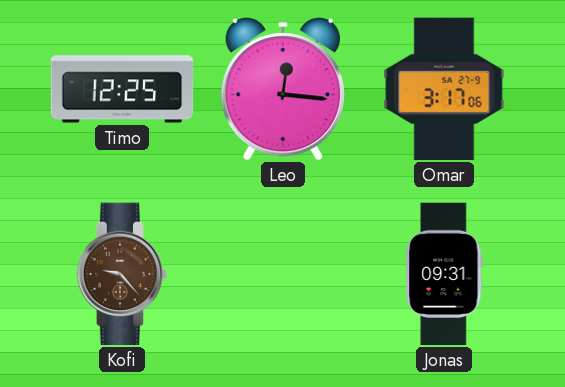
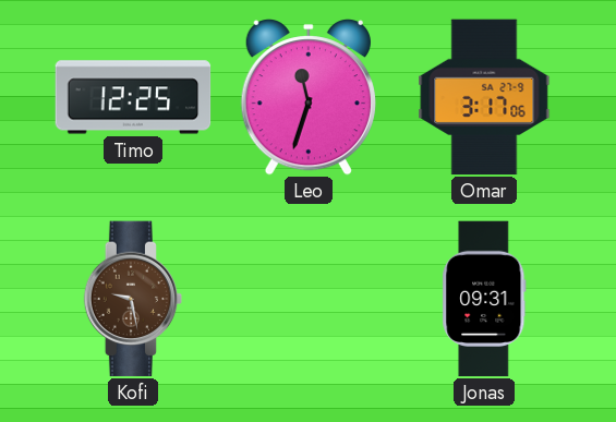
Leo: 12:16 -> 11:33
Kofi: 9:23 -> 9:28
